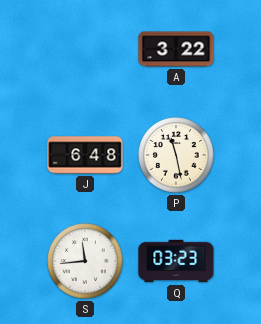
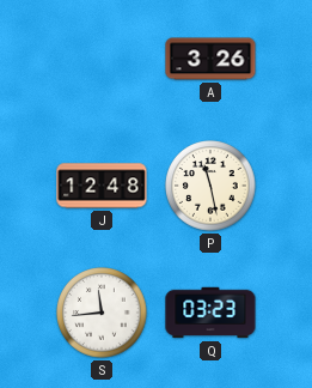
A: 3:22 -> 3:26
J: 6:48 -> 12:48
